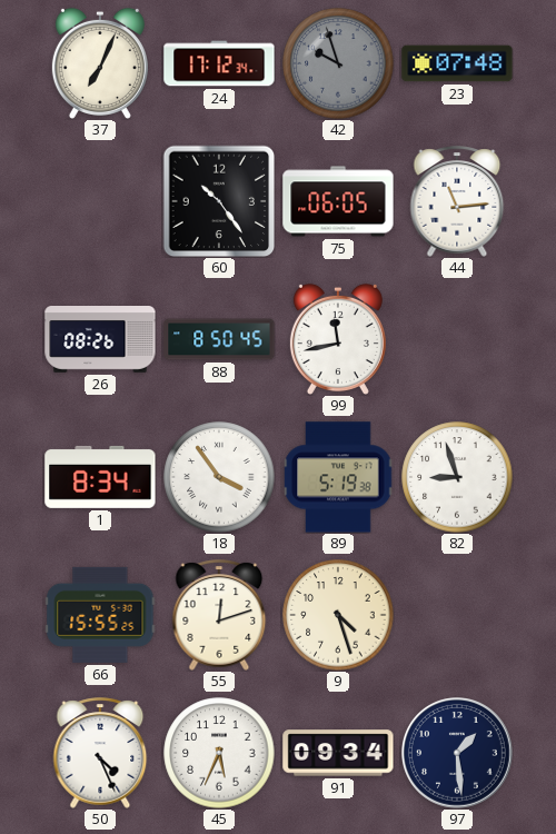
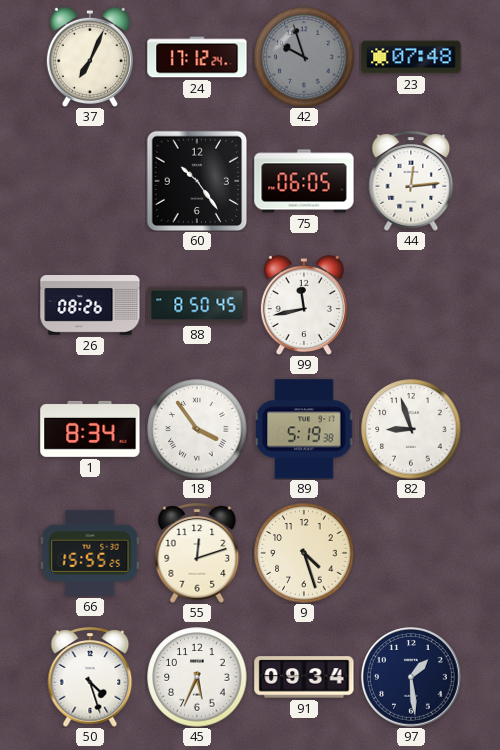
24: 17:12:34 -> 17:12:24
44: 11:14 -> 12:14
50: 4:26 -> 4:27
